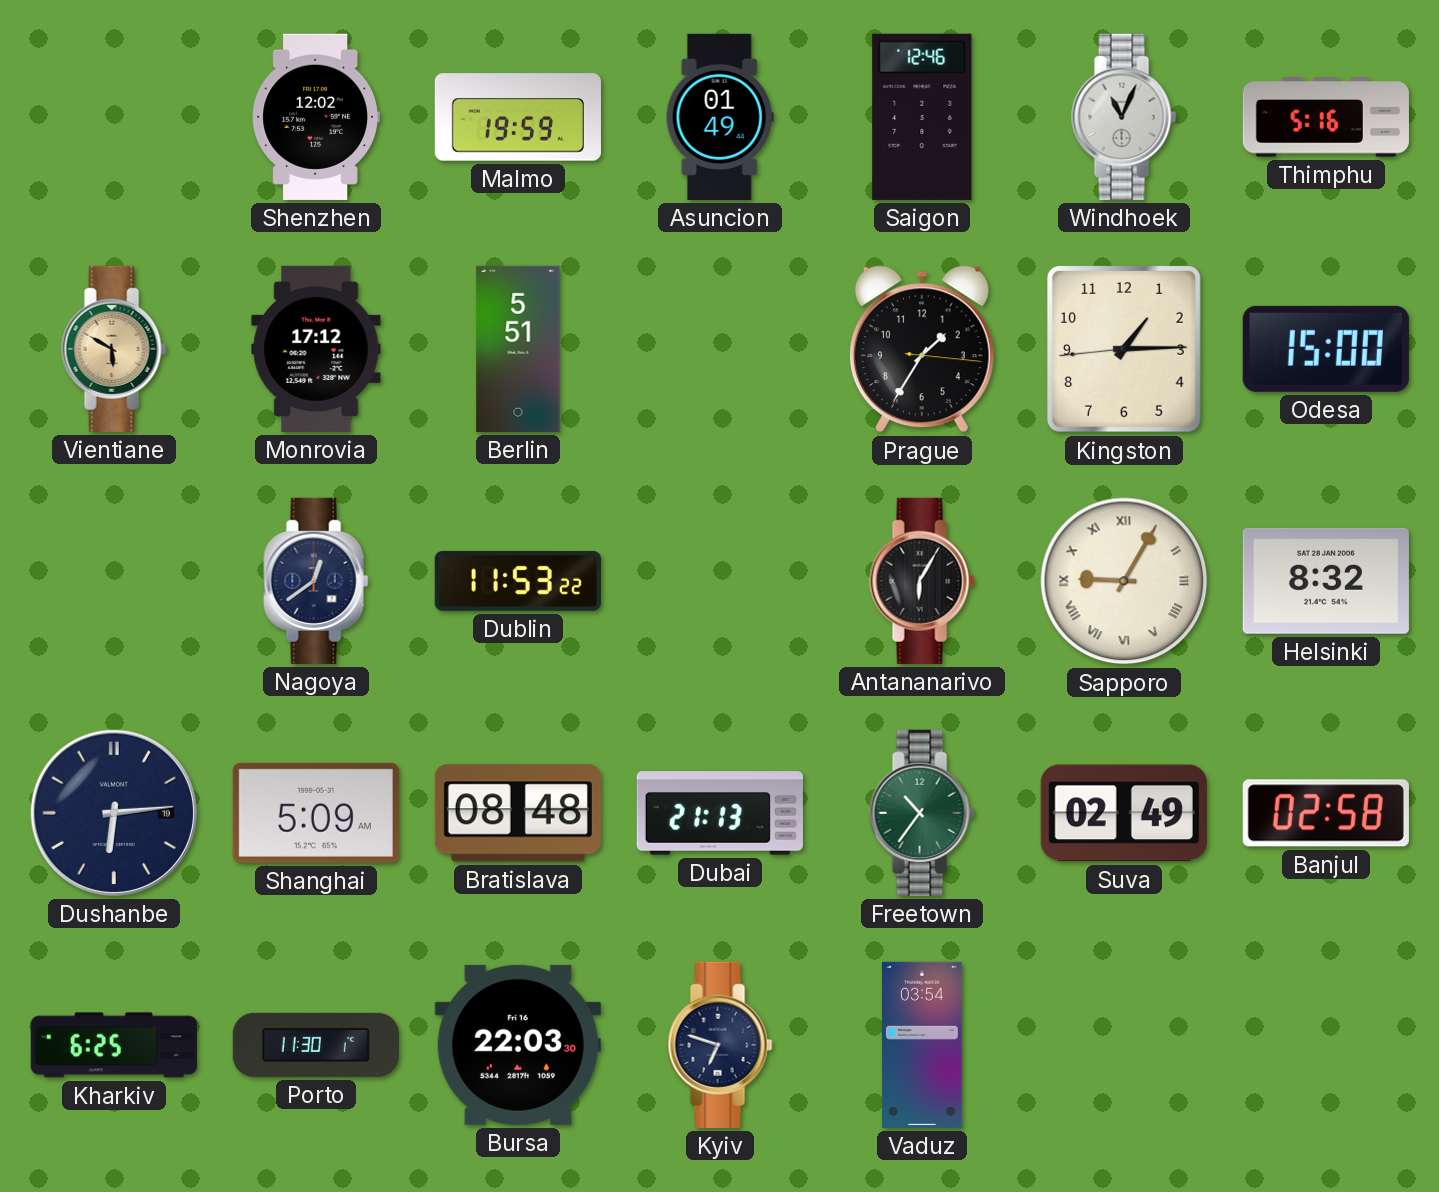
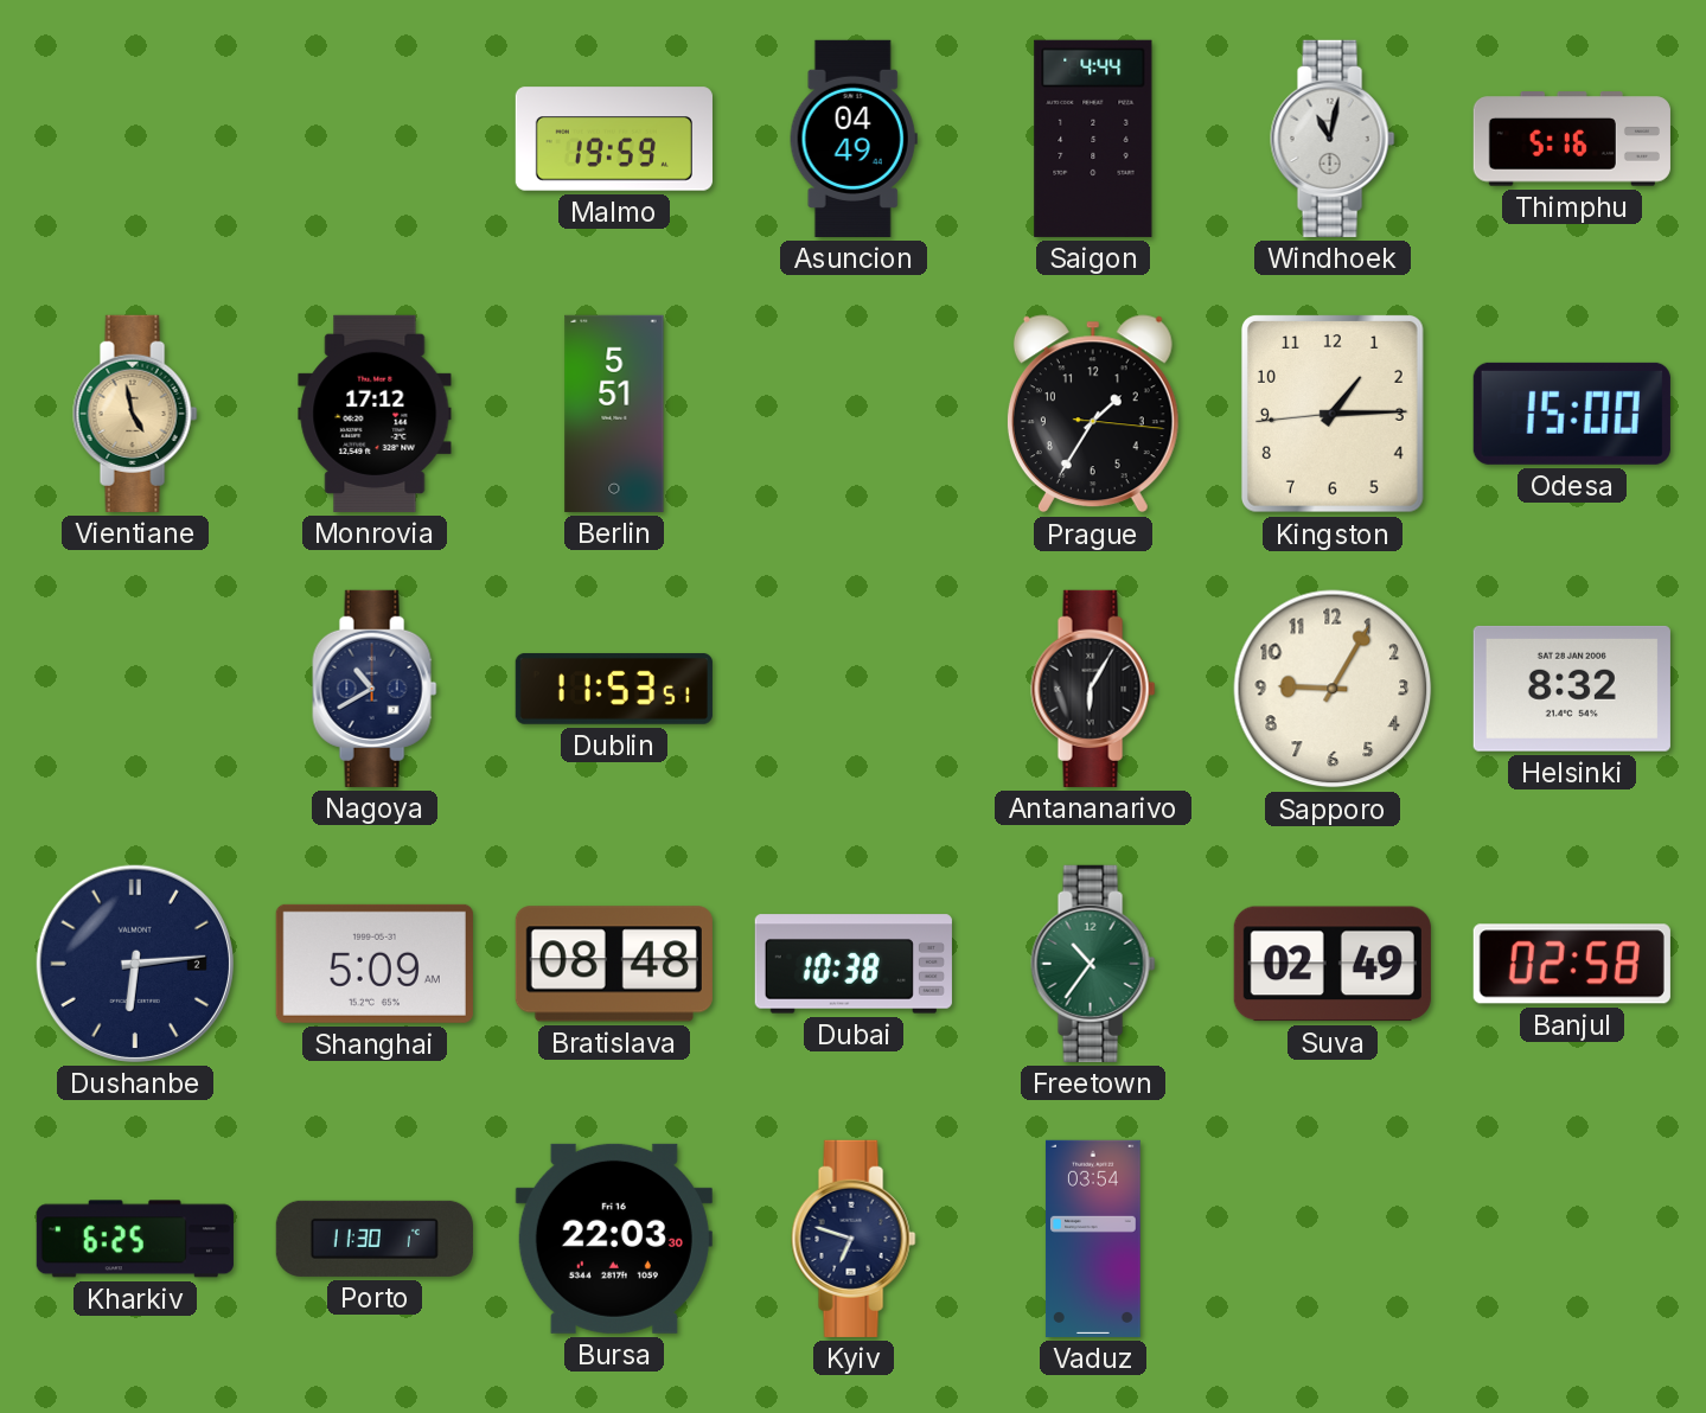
Shenzhen: 12:02 -> none
Asuncion: 01:49 -> 04:49
Saigon: 12:46 -> 4:44
Windhoek: 11:04 -> 11:02
Vientiane: 5:50 -> 4:58
Nagoya: 12:39 -> 10:40
Dublin: 11:53:22 -> 11:53:51
Sapporo numerals: Roman -> Arabic
Dushanbe date: 19 -> 2
Dubai: 21:13 -> 10:38
